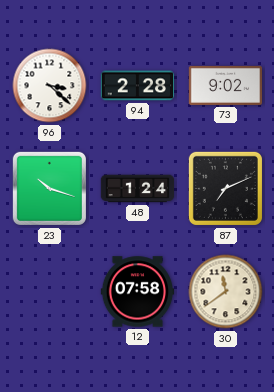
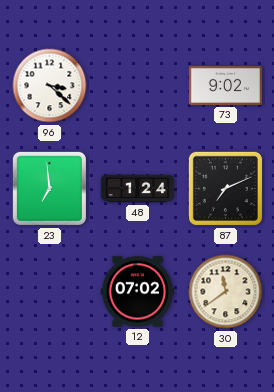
94: 2:28 -> none
23: 10:18 -> 6:59
12: 07:58 -> 07:02
